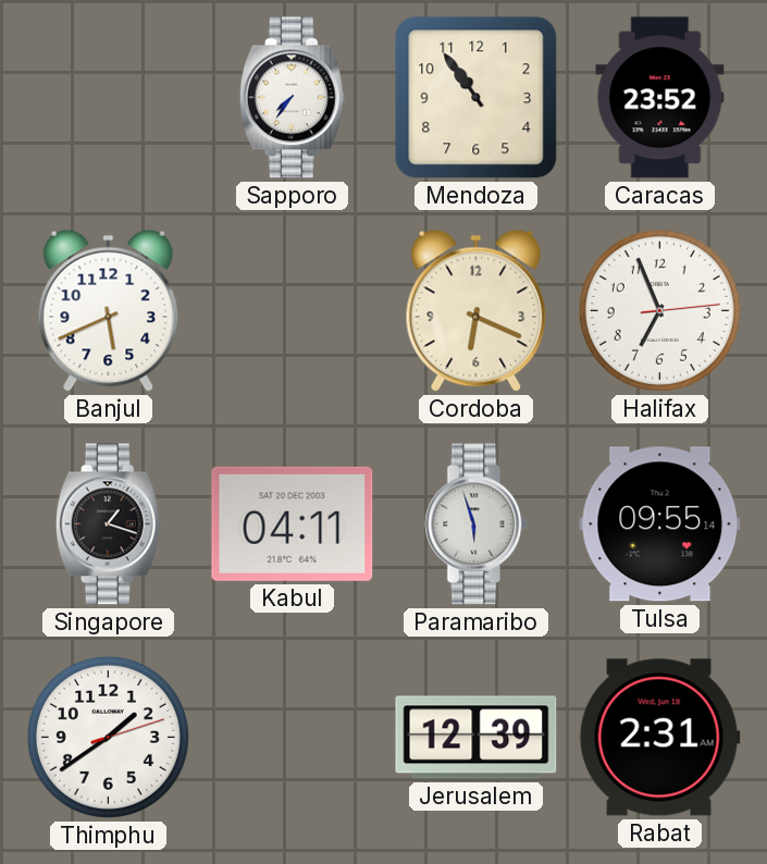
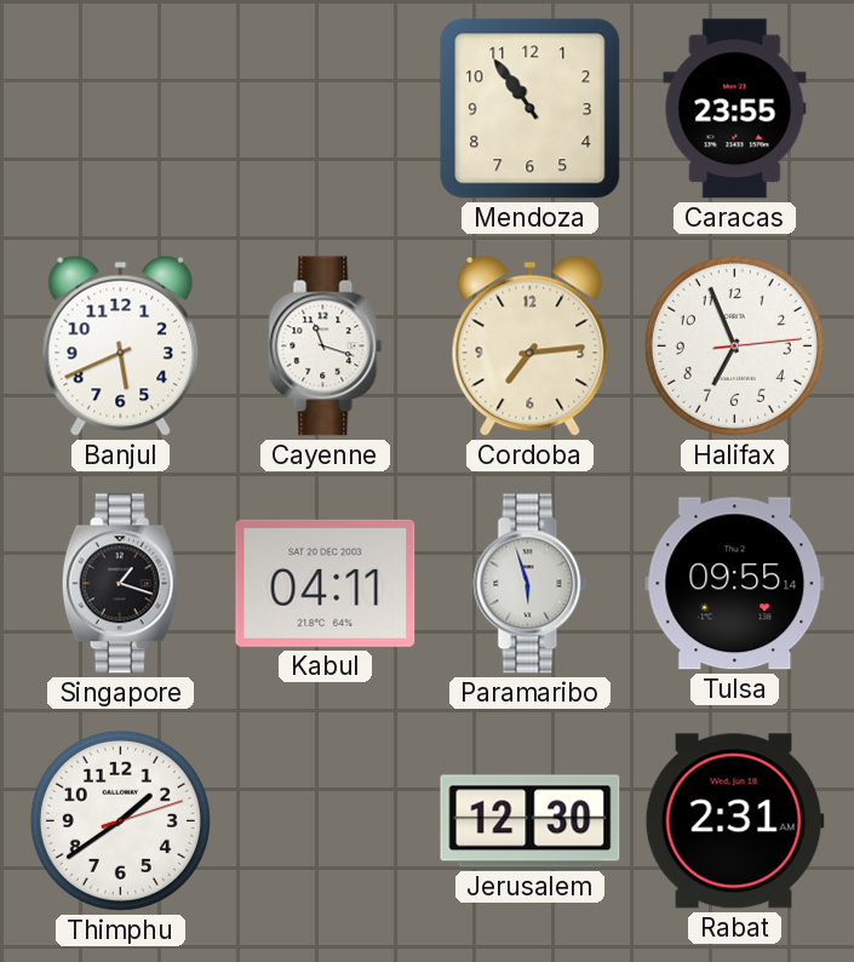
Sapporo: 7:36 -> none
Caracas: 23:52 -> 23:55
Cayenne: none -> 11:18
Cordoba: 6:19 -> 7:14
Jerusalem: 12:39 -> 12:30
